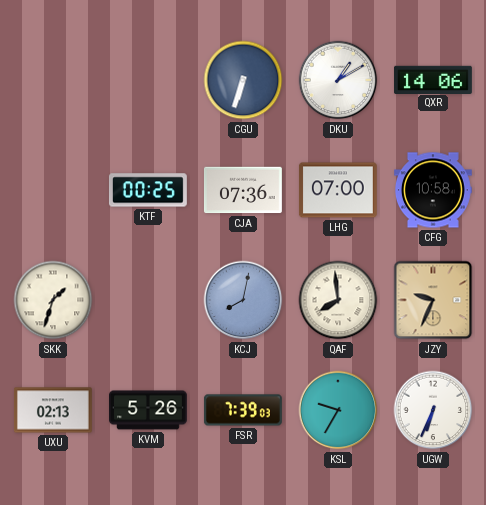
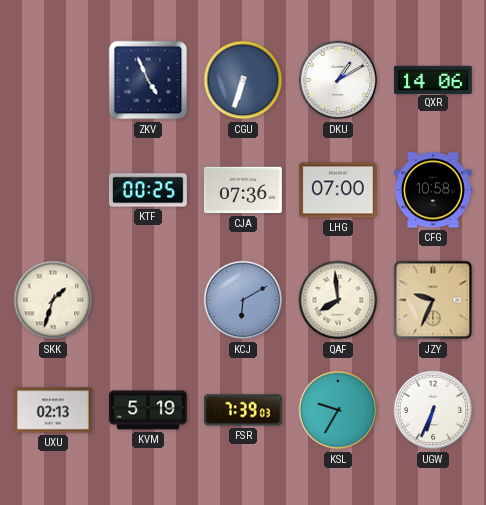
ZKV: none -> 4:56
KCJ: 8:02 -> 6:10
KVM: 5:26 -> 5:19
